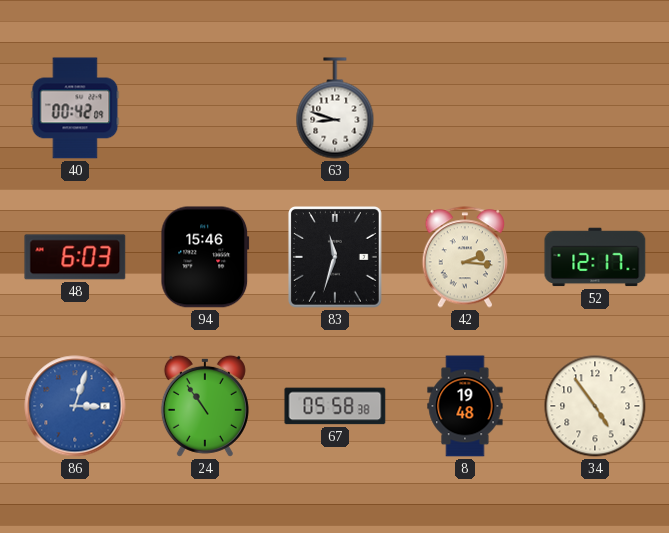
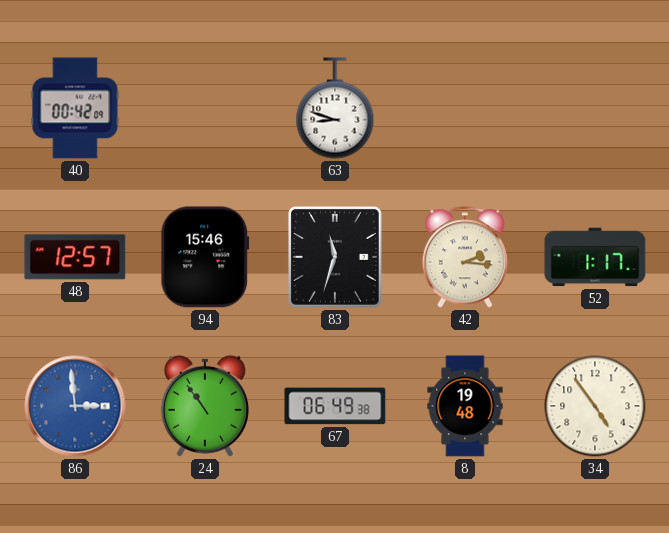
48: 6:03 -> 12:57
52: 12:17 -> 1:17
86: 3:03 -> 2:59
67: 05:58 -> 06:49
